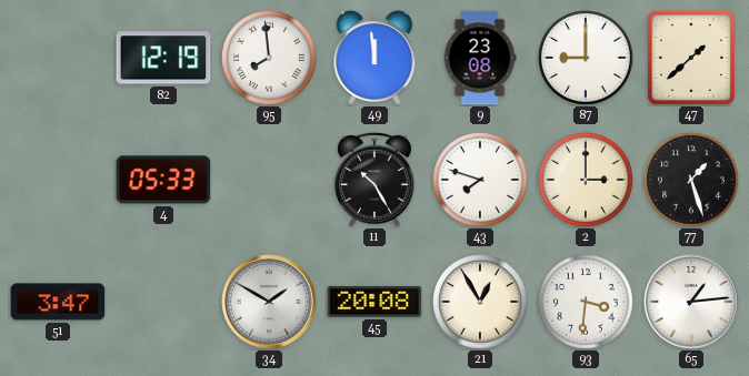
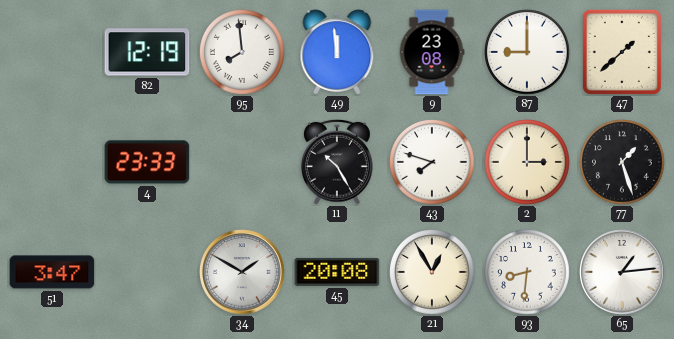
4: 05:33 -> 23:33
93: 3:31 -> 8:31
